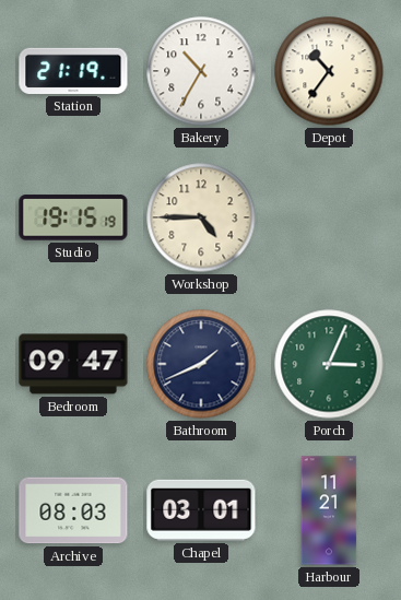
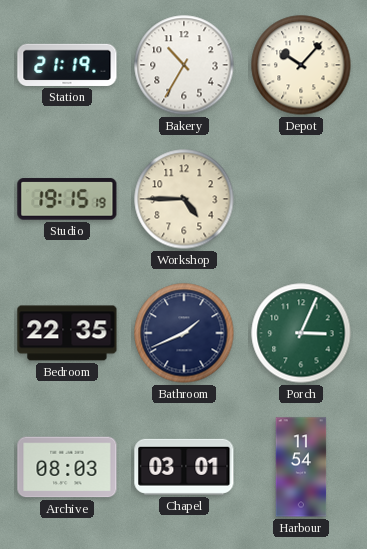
Depot: 10:36 -> 10:07
Bedroom: 09:47 -> 22:35
Harbour: 11:21 -> 11:54
